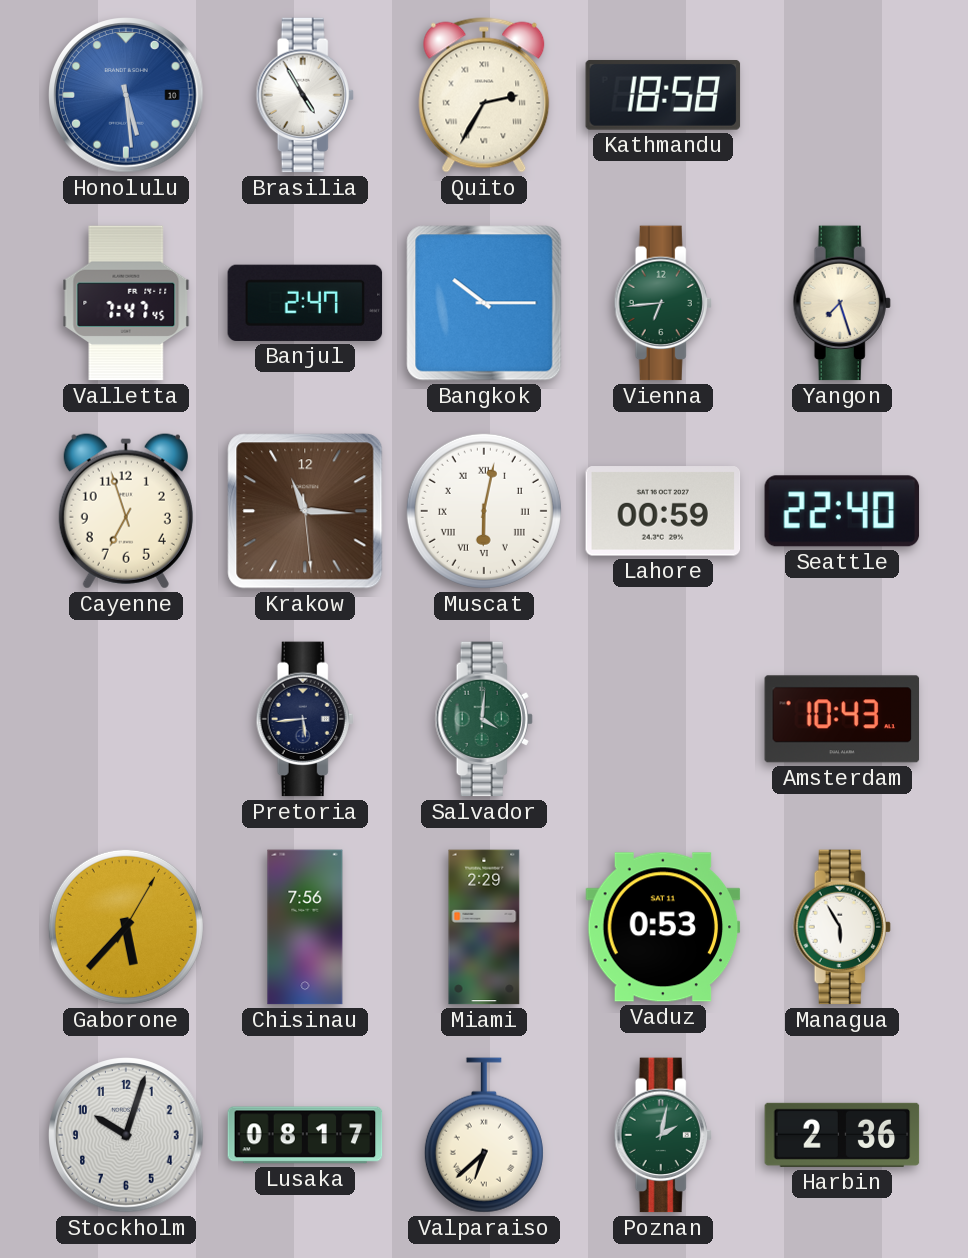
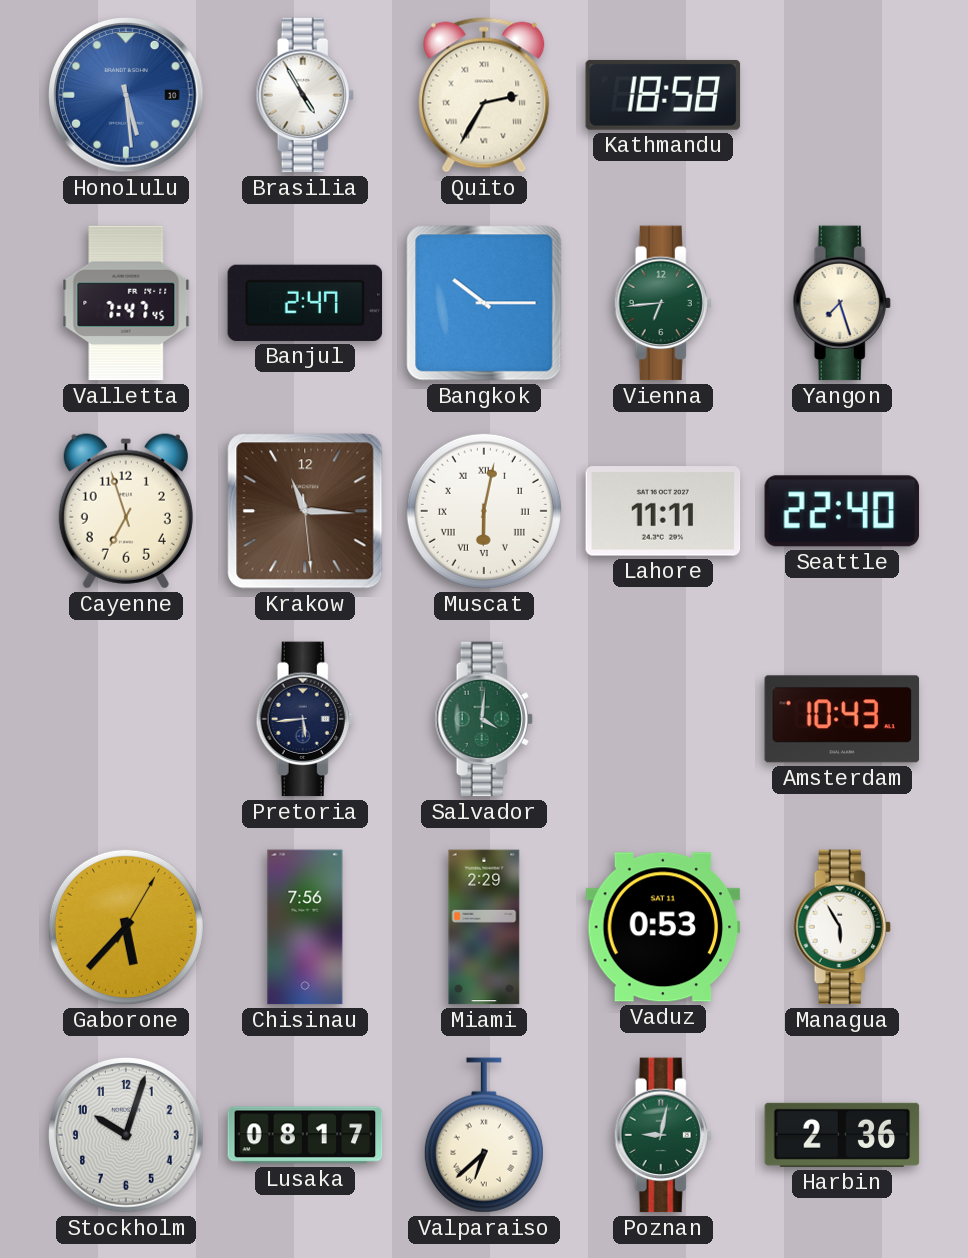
Lahore: 00:59 -> 11:11
Poznan: 2:02 -> 9:02
